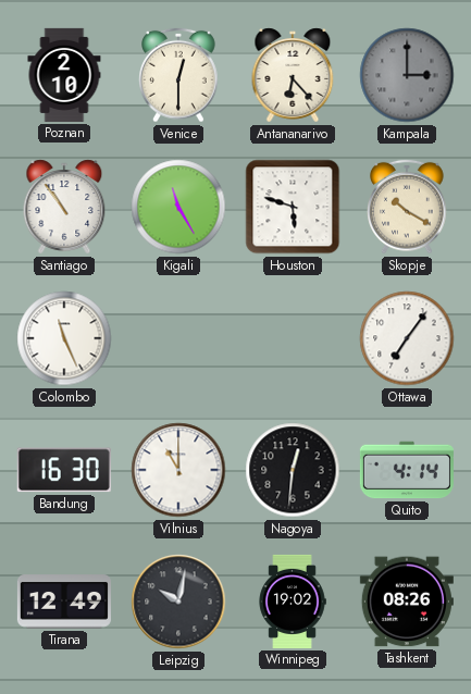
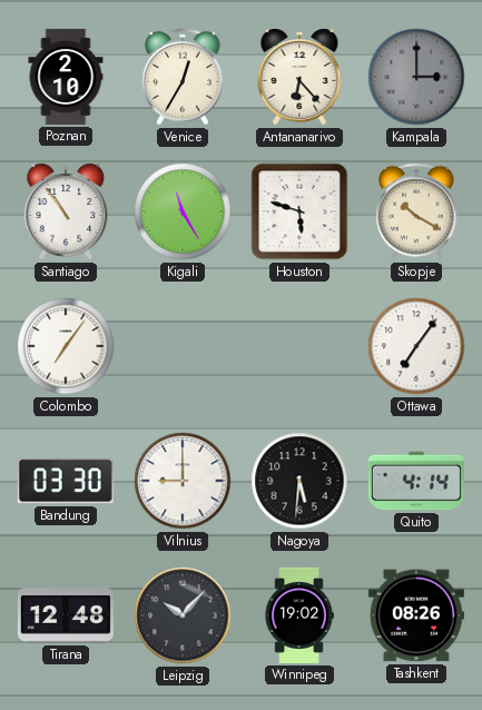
Venice: 12:30 -> 12:35
Colombo: 11:26 -> 7:06
Bandung: 16:30 -> 03:30
Vilnius: 11:00 -> 9:00
Nagoya: 12:31 -> 5:31
Tirana: 12:49 -> 12:48
Leipzig: 10:02 -> 10:07
